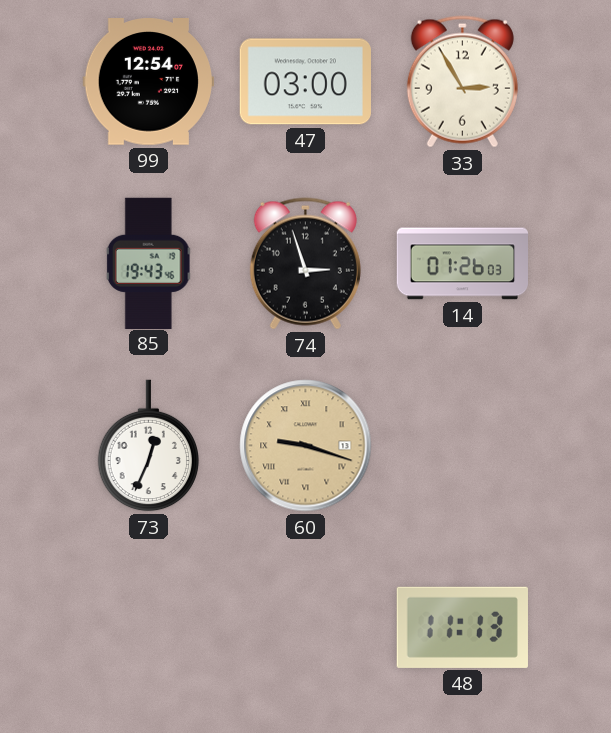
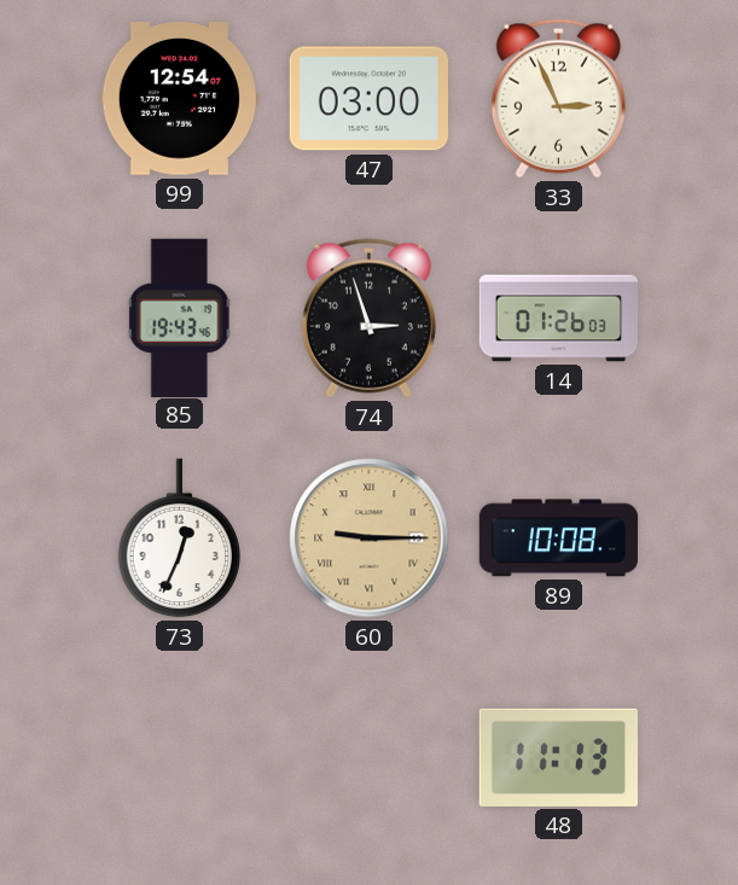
33: 2:55 -> 2:56
60: 9:18 -> 9:15
89: none -> 10:08
